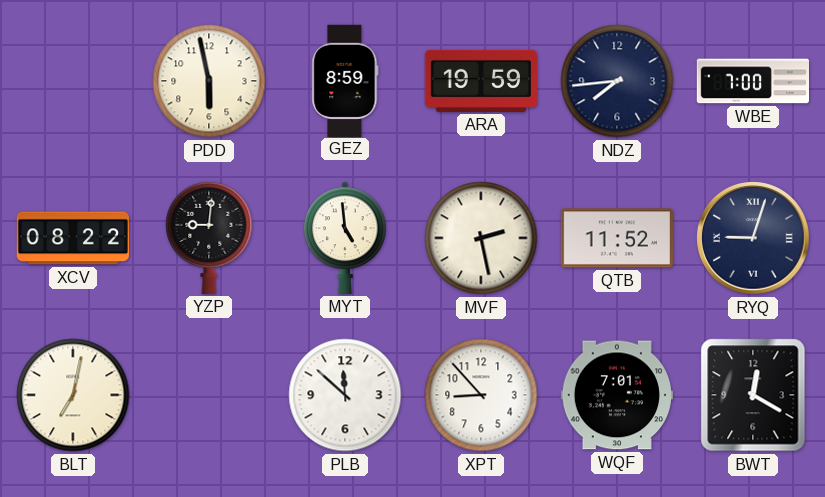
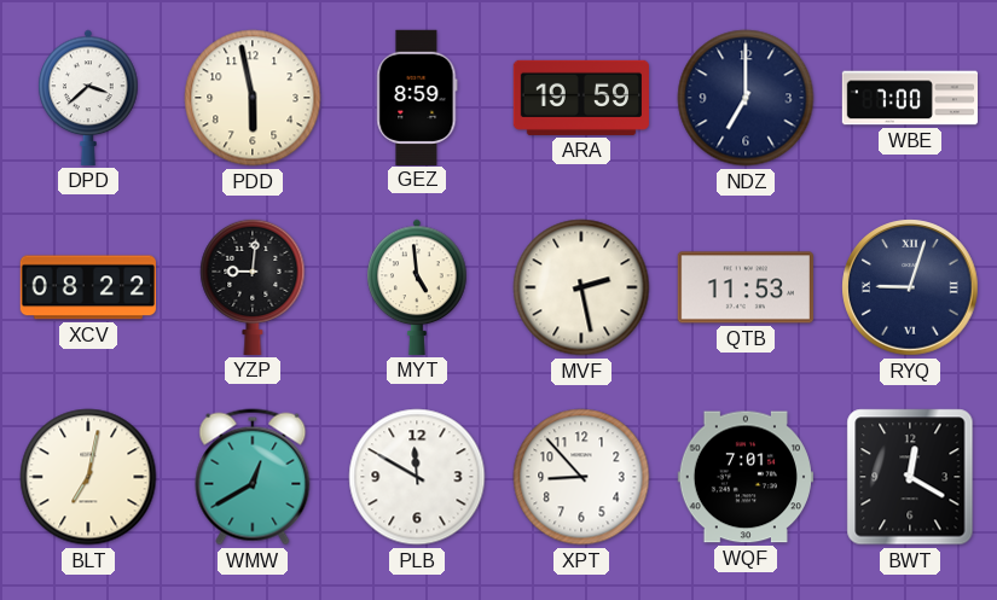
DPD: none -> 3:38
NDZ: 7:44 -> 7:00
QTB: 11:52 -> 11:53
WMW: none -> 12:40
PLB: 11:52 -> 11:50
